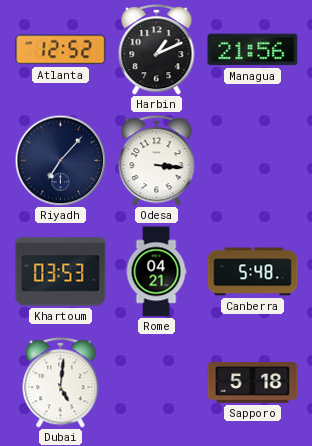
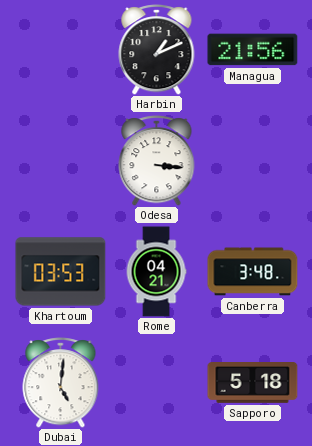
Atlanta: 12:52 -> none
Riyadh: 7:07 -> none
Canberra: 5:48 -> 3:48
